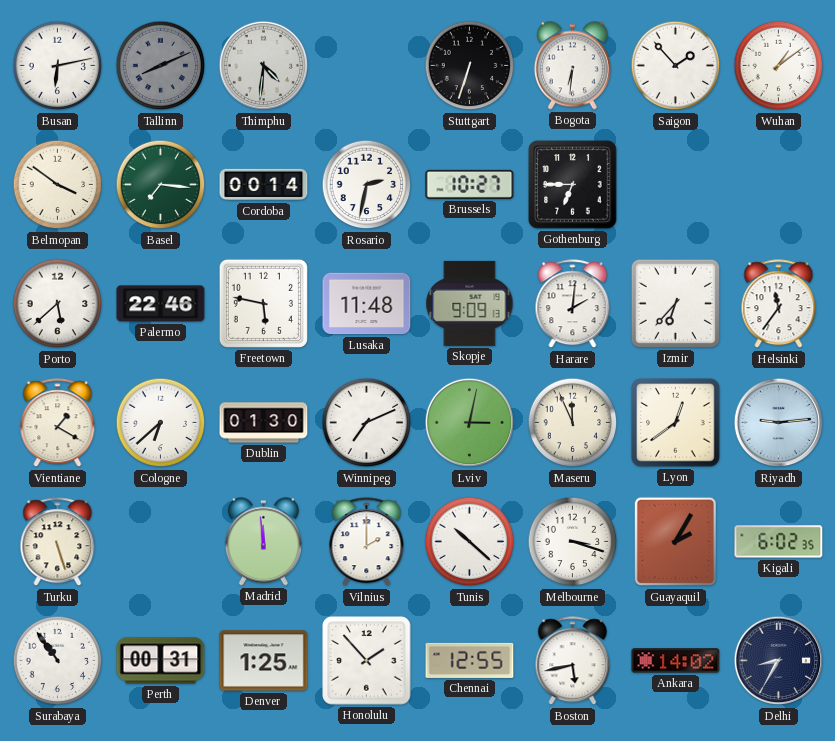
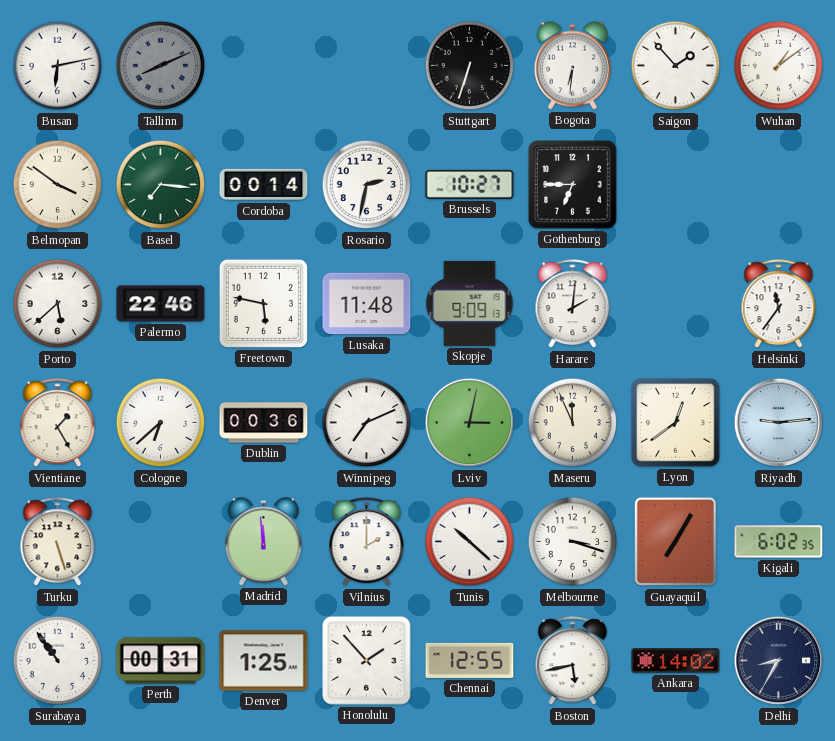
Thimphu: 4:31 -> none
Izmir: 6:37 -> none
Vientiane: 1:20 -> 1:25
Dublin: 01:30 -> 00:36
Guayaquil: 2:05 -> 7:05
